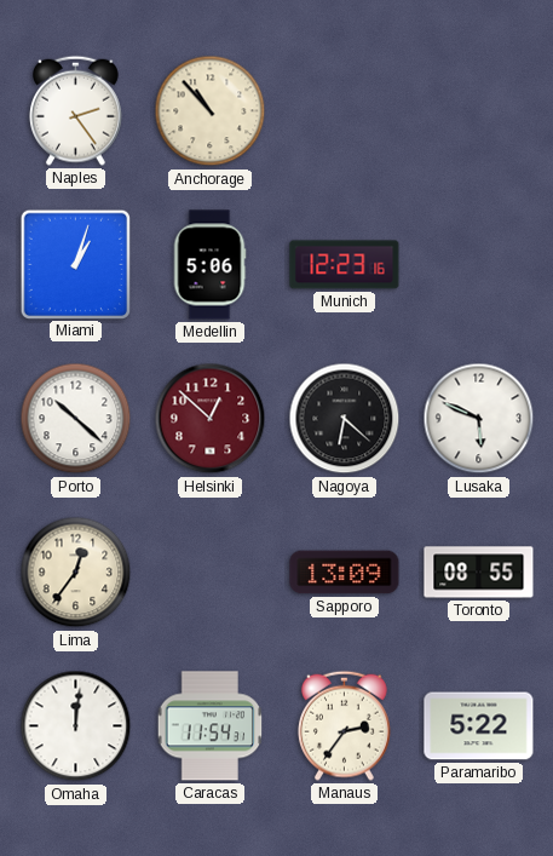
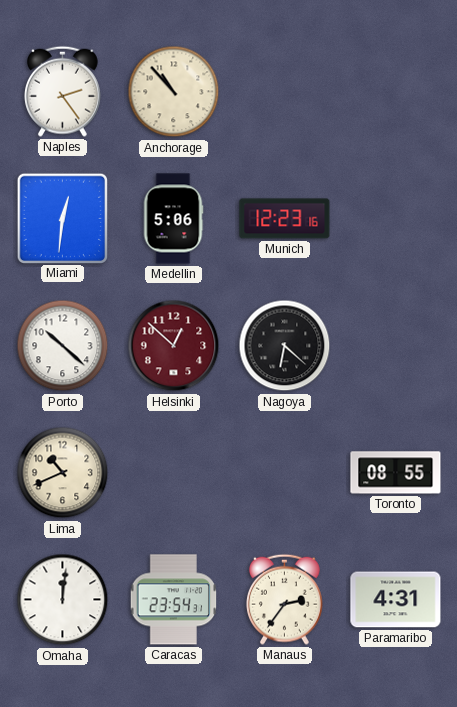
Miami: 1:03 -> 12:31
Lusaka: 5:49 -> none
Lima: 12:36 -> 10:41
Sapporo: 13:09 -> none
Caracas: 11:54 -> 23:54
Paramaribo: 5:22 -> 4:31
